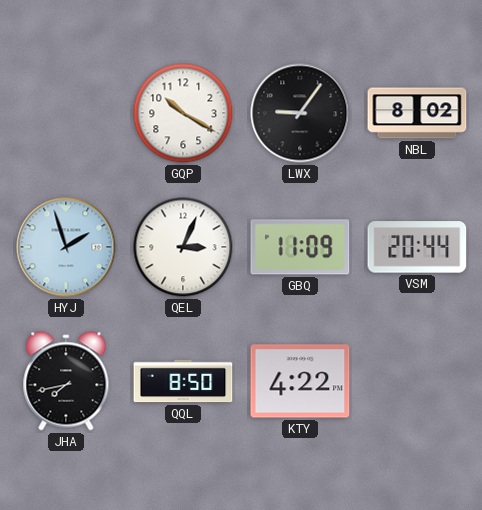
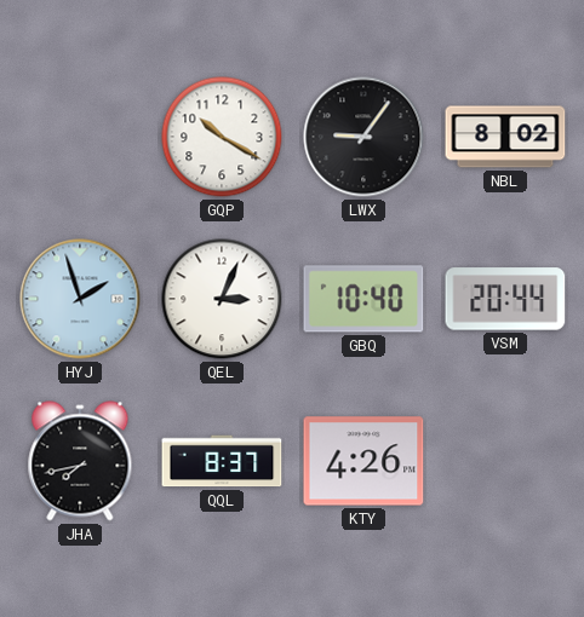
GBQ: 11:09 -> 10:40
QQL: 8:50 -> 8:37
KTY: 4:22 -> 4:26
